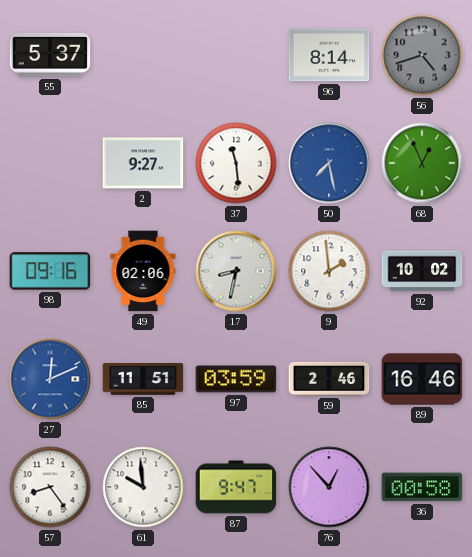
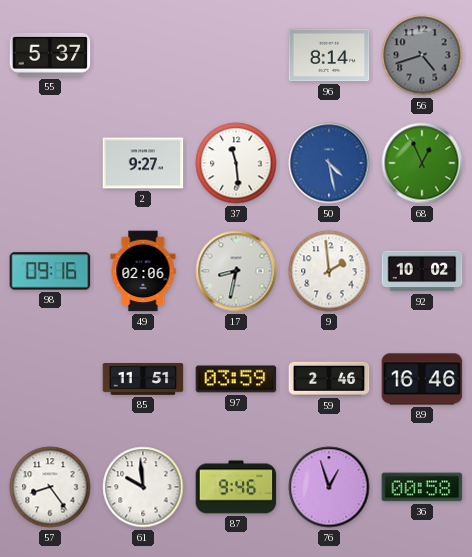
50: 7:28 -> 4:28
27: 12:11 -> none
87: 9:47 -> 9:46
76: 12:53 -> 12:57
